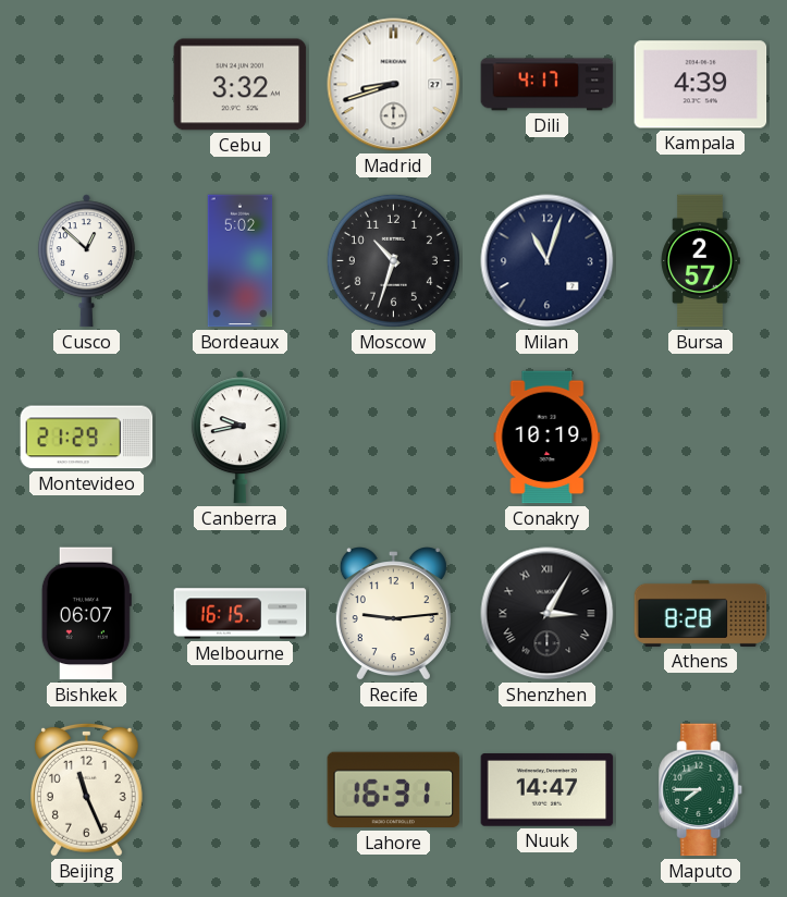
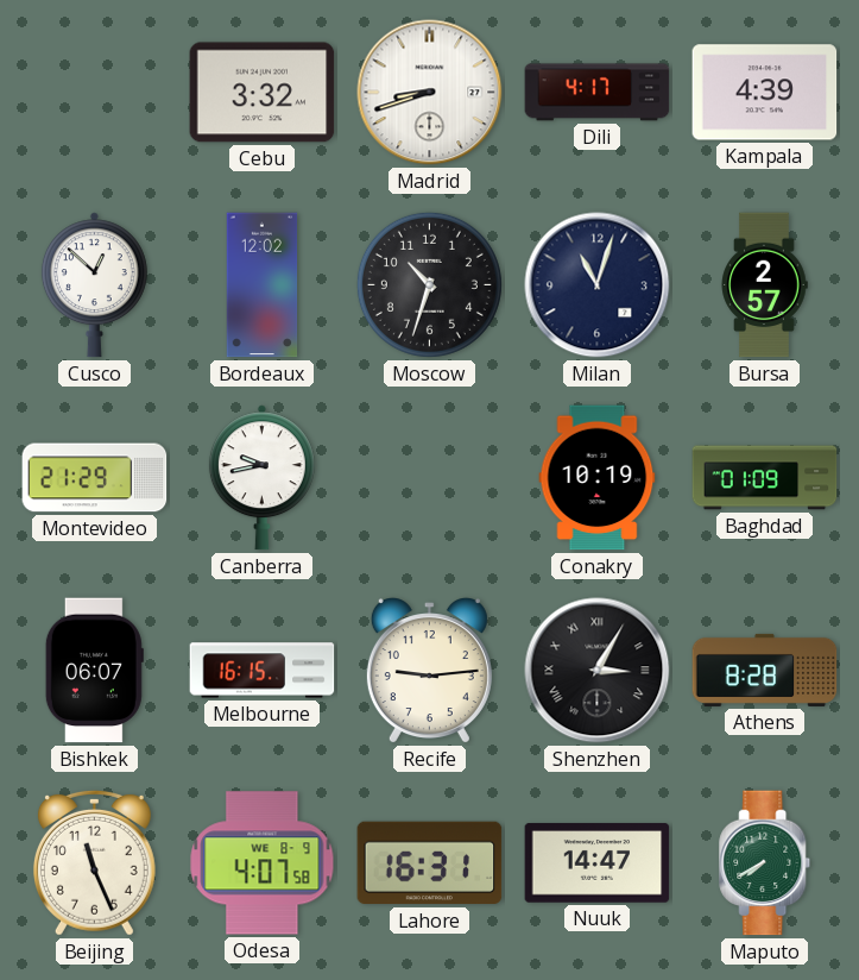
Bordeaux: 5:02 -> 12:02
Baghdad: none -> 01:09
Odesa: none -> 4:07
Maputo: 7:45 -> 7:40
